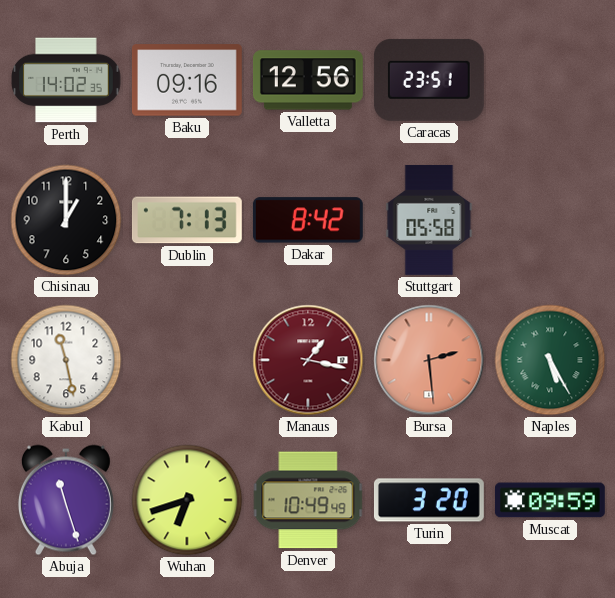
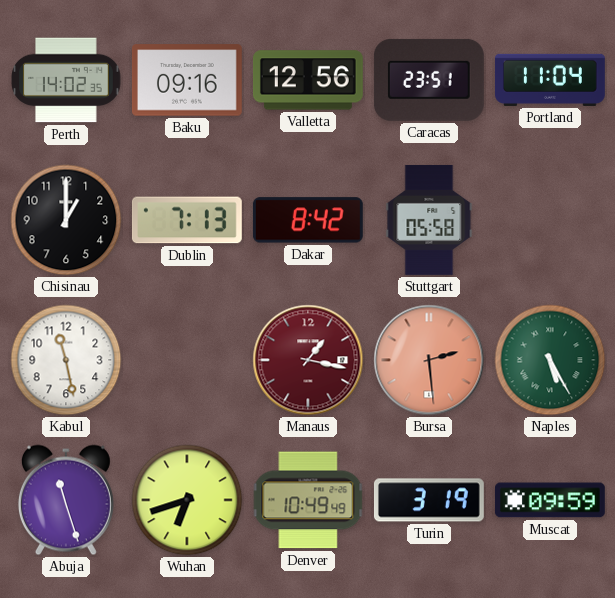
Portland: none -> 11:04
Turin: 3:20 -> 3:19
